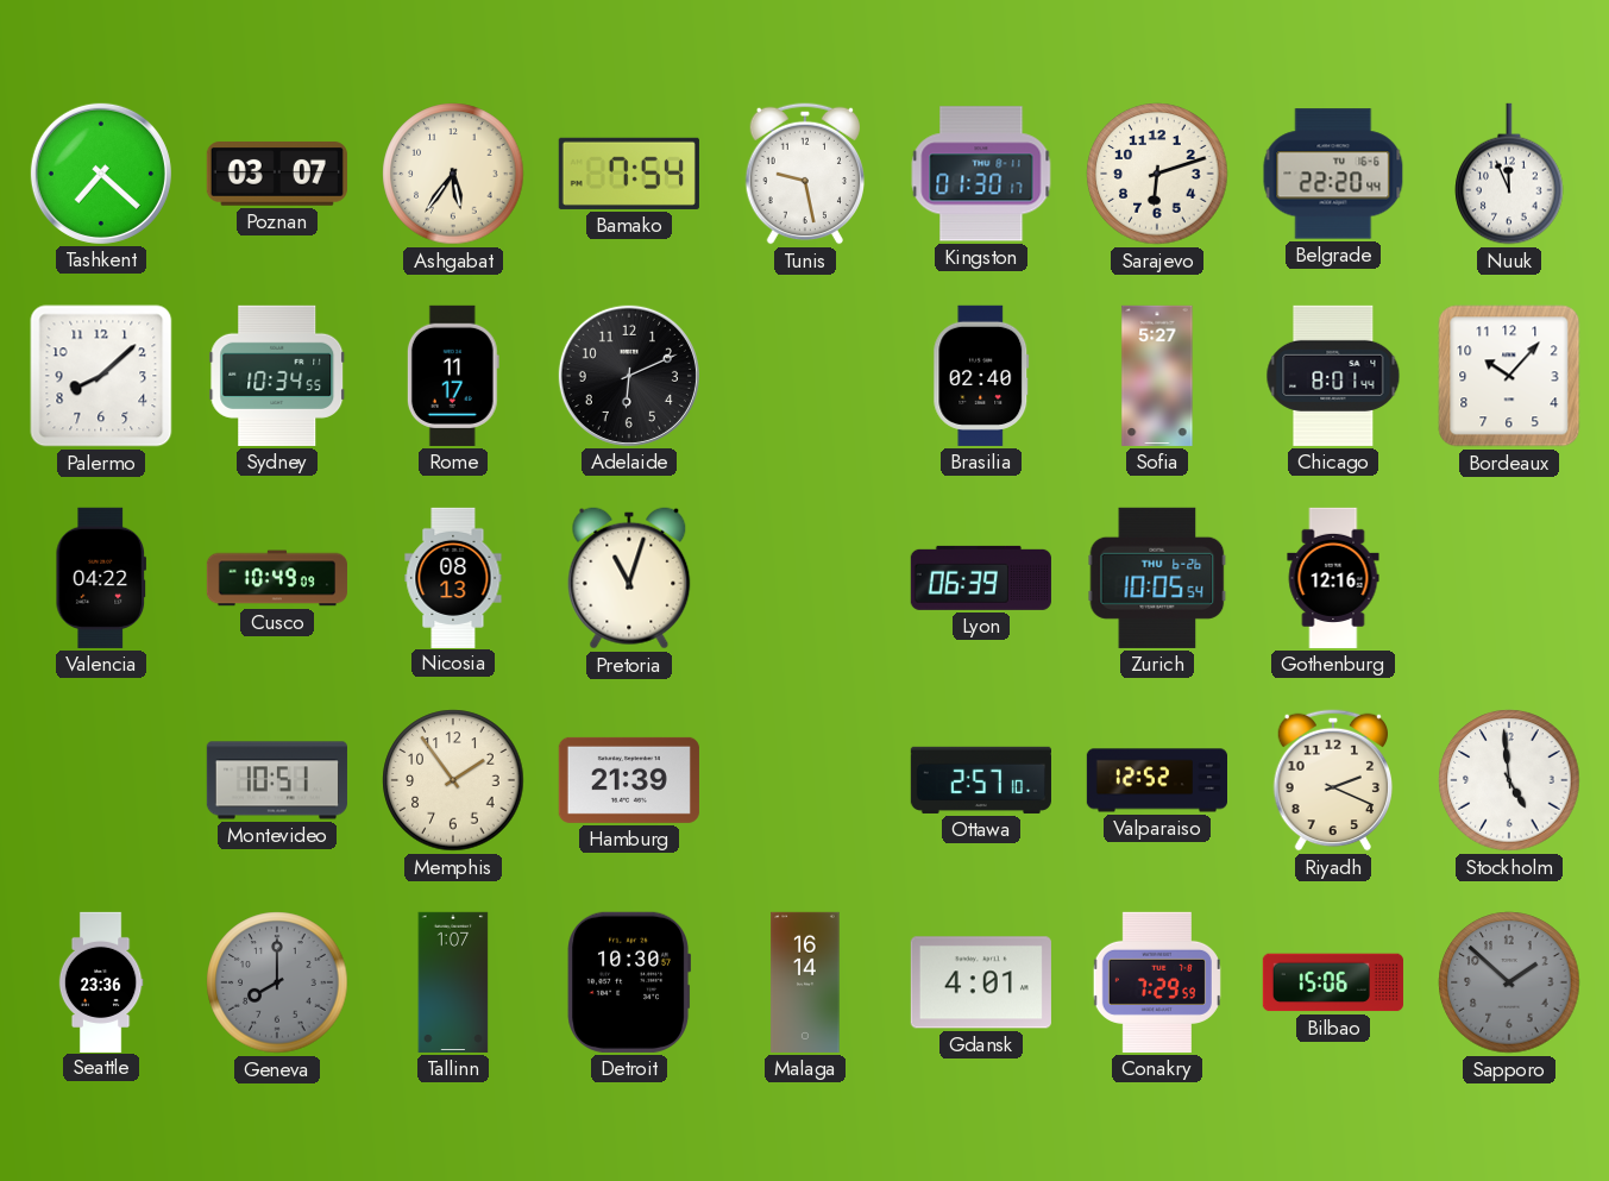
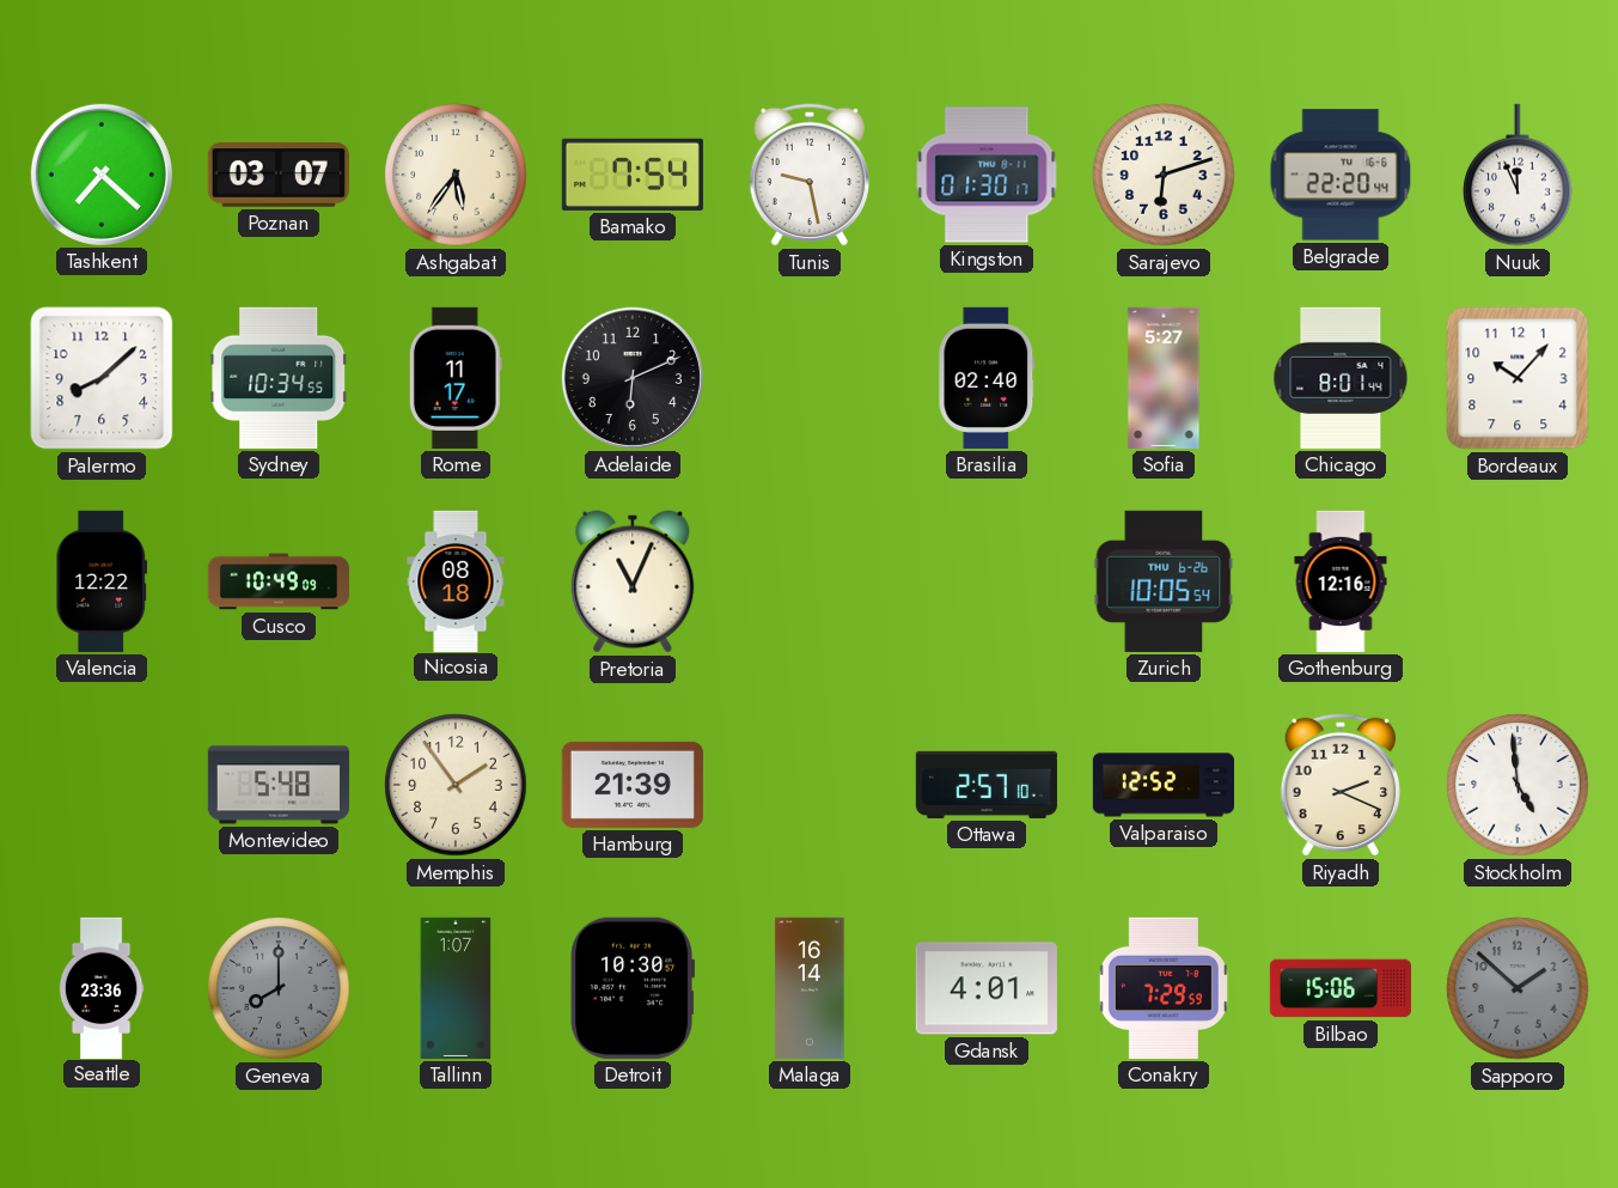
Valencia: 04:22 -> 12:22
Nicosia: 08:13 -> 08:18
Pretoria: 11:03 -> 11:04
Lyon: 06:39 -> none
Montevideo: 10:51 -> 5:48
